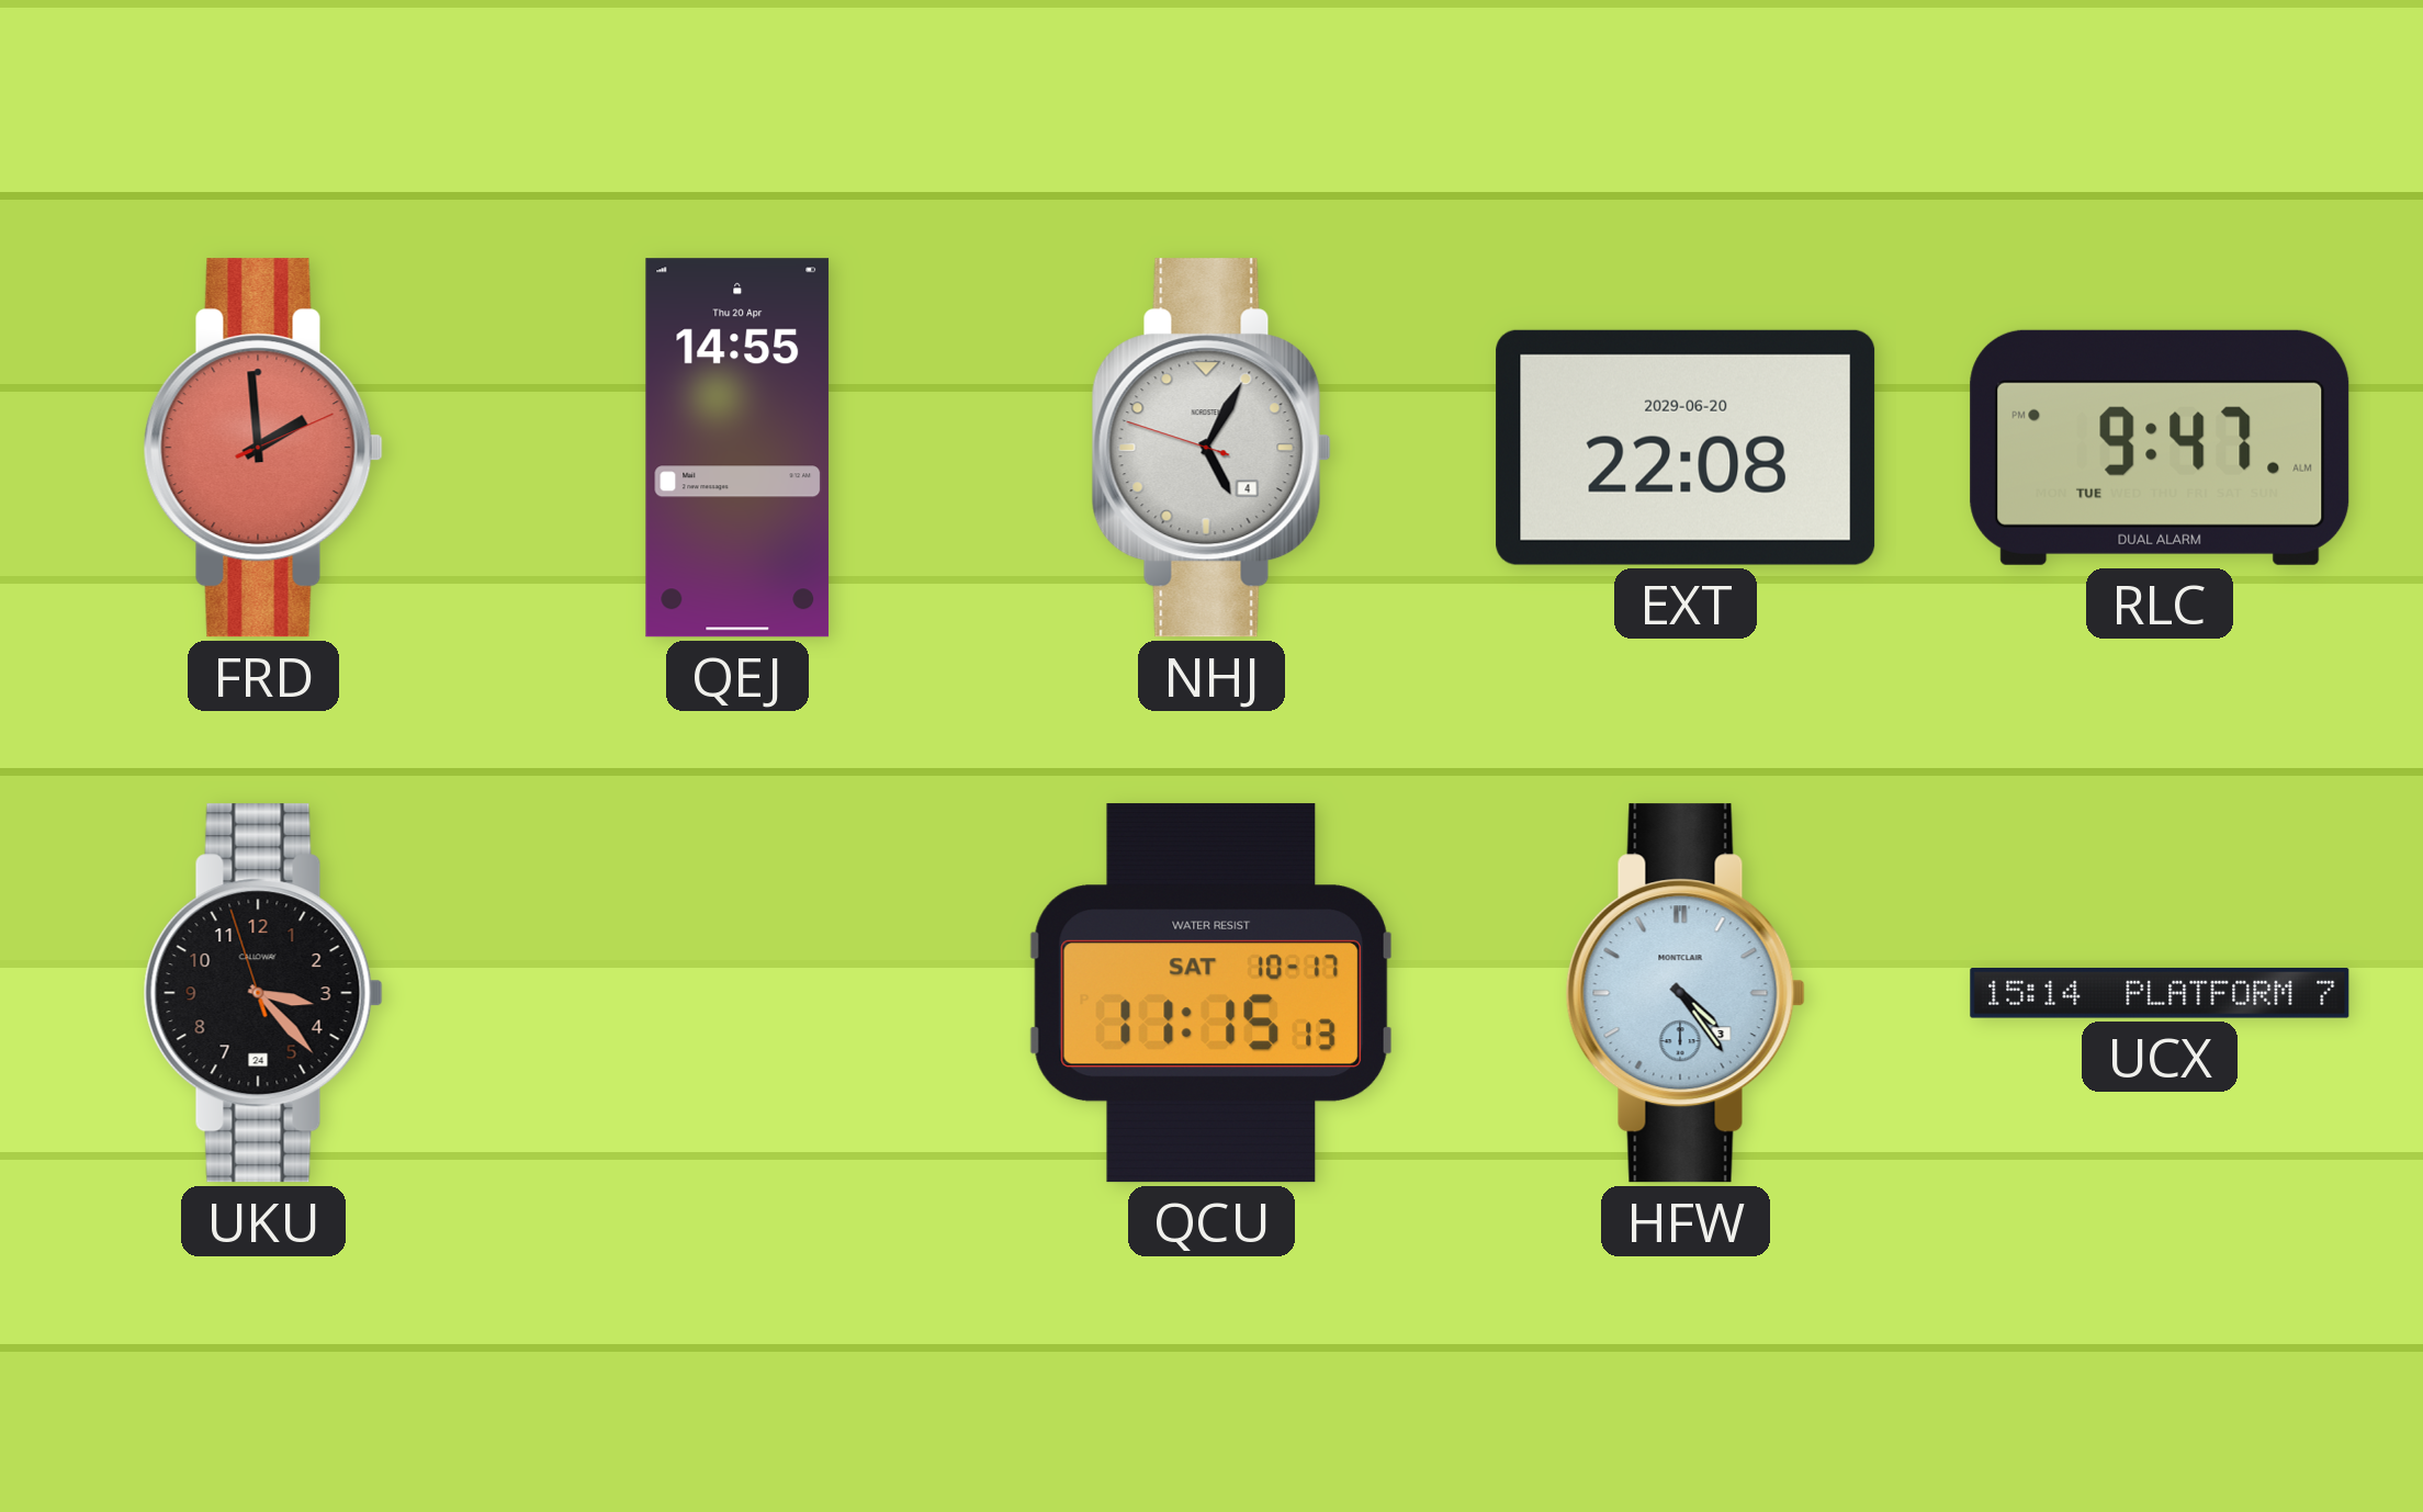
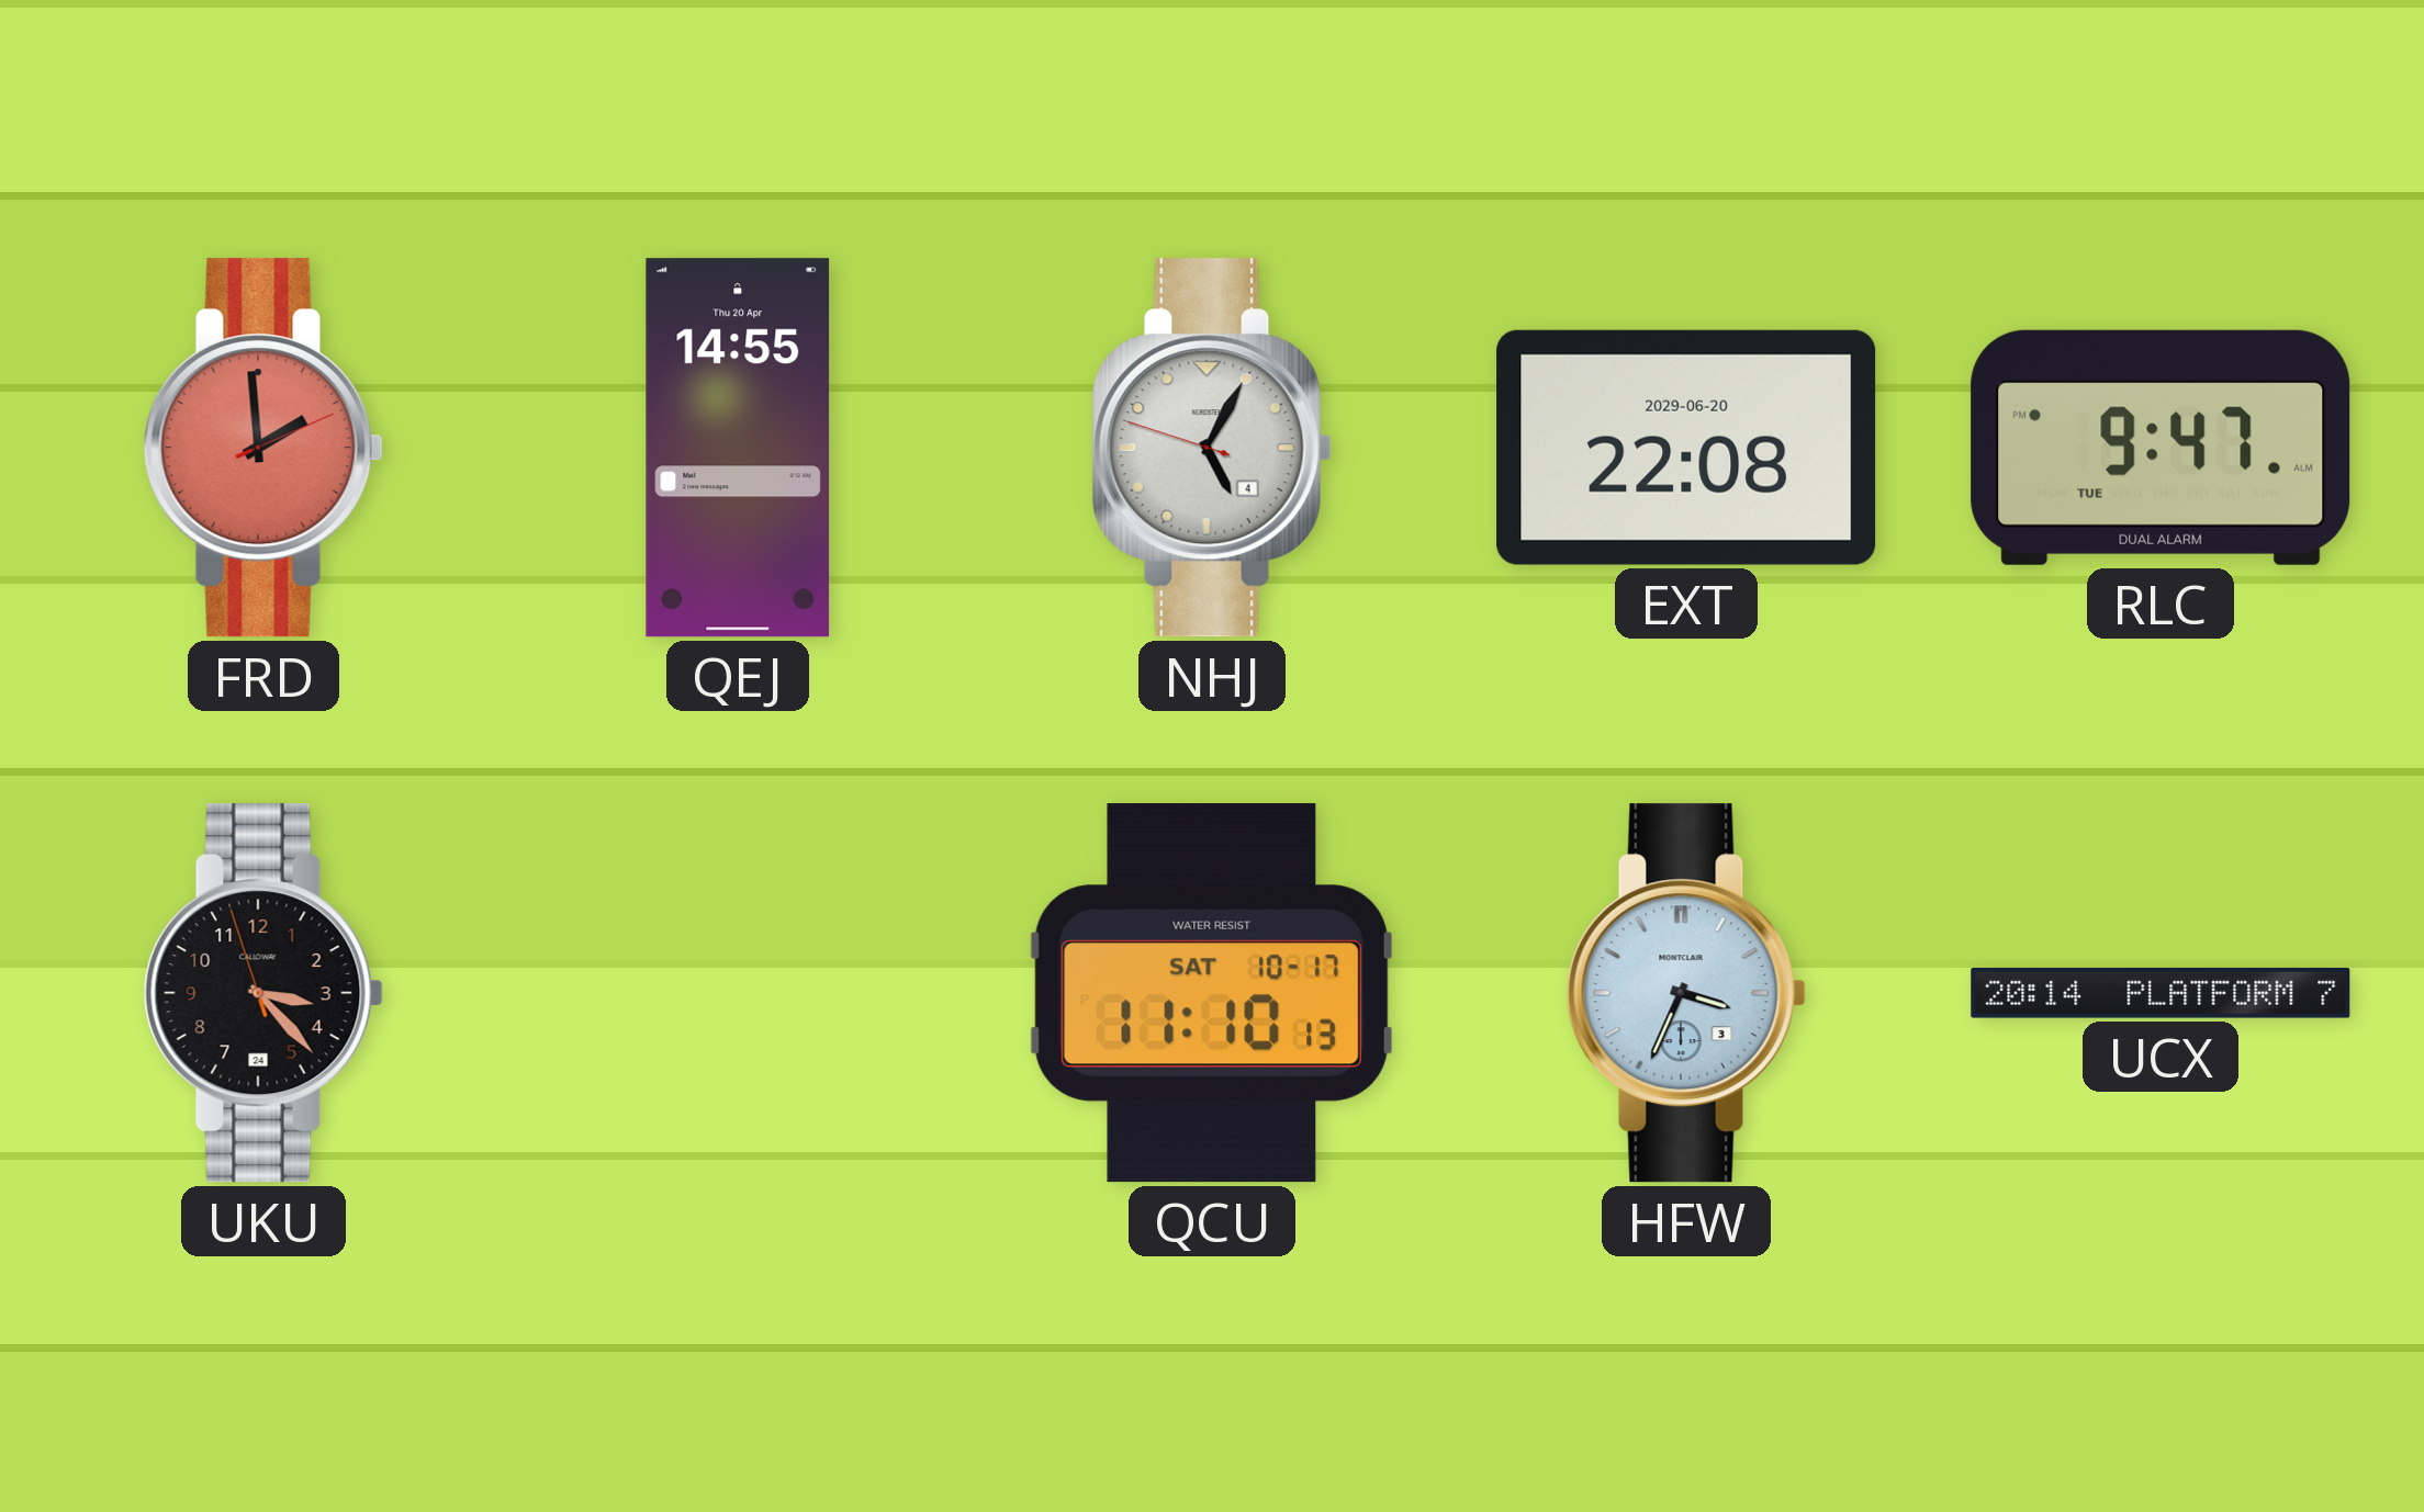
QCU: 11:15 -> 11:10
HFW: 4:24 -> 3:34
UCX: 15:14 -> 20:14
